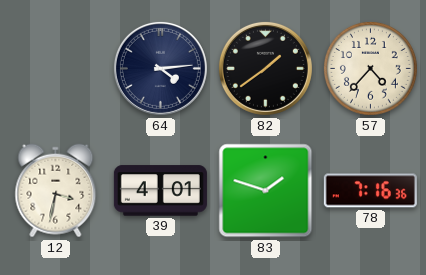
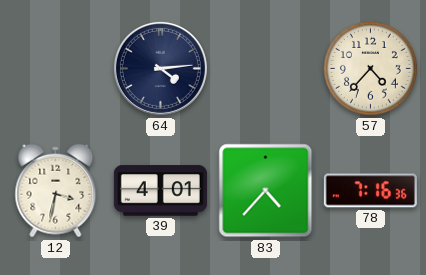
82: 1:39 -> none
83: 1:48 -> 4:37
